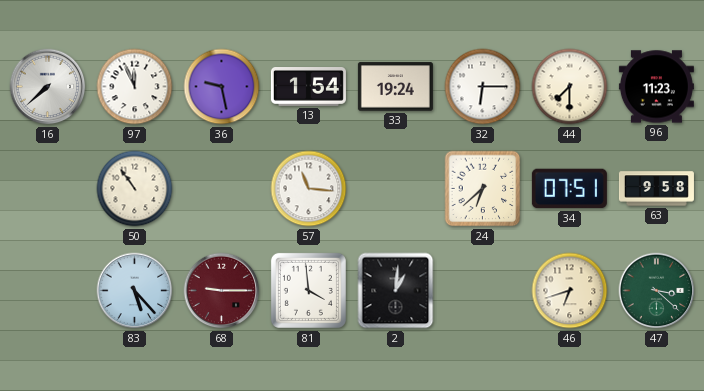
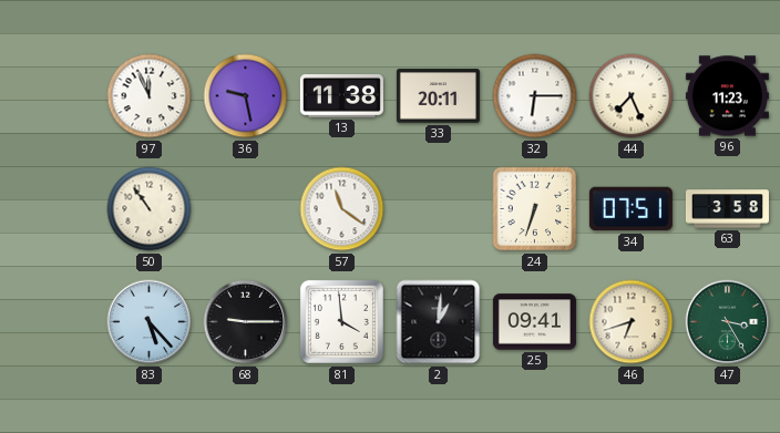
16: 7:38 -> none
13: 1:54 -> 11:38
33: 19:24 -> 20:11
44: 7:30 -> 7:26
57: 11:16 -> 11:21
24: 6:38 -> 6:33
63: 9:58 -> 3:58
68 dial: burgundy -> black
25: none -> 09:41
47: 3:22 -> 3:25
